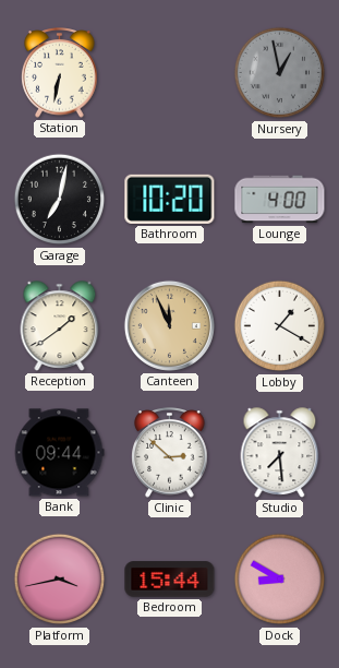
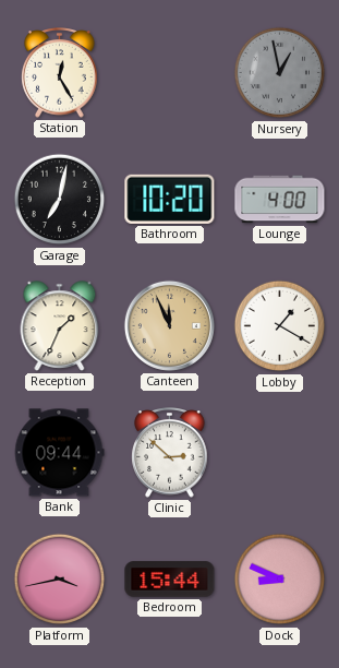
Station: 6:32 -> 12:25
Reception: 1:39 -> 1:34
Studio: 7:29 -> none
Dock: 8:50 -> 8:49
